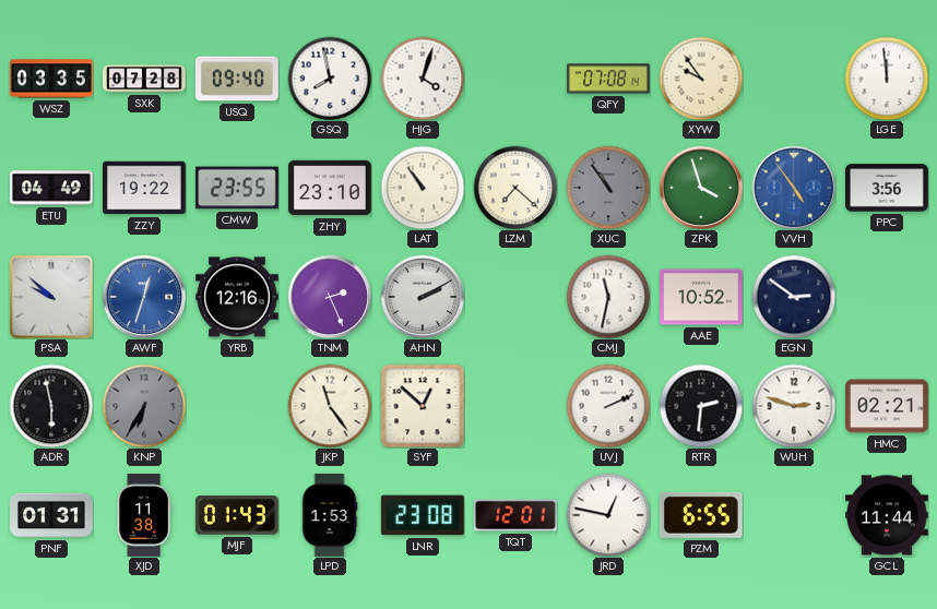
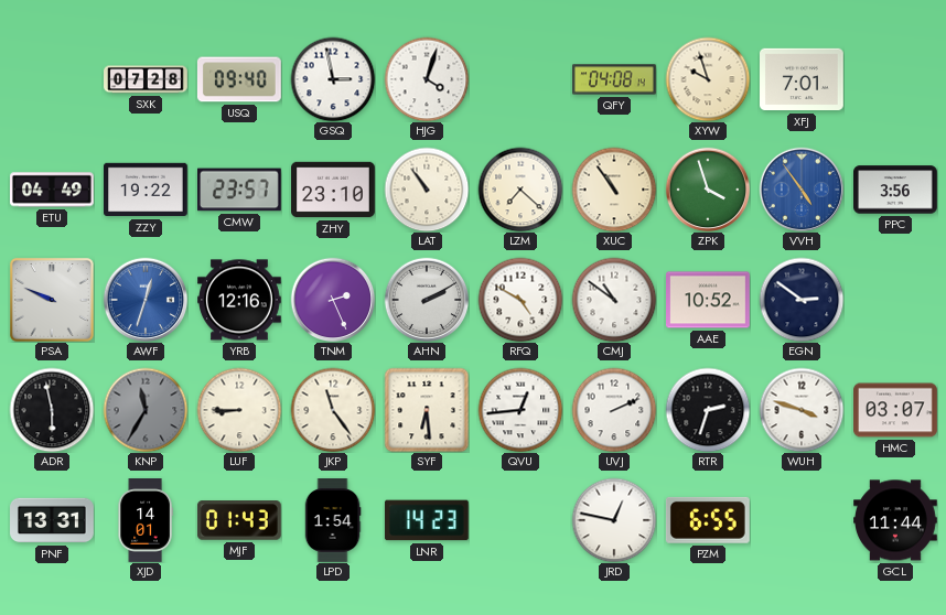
WSZ: 03:35 -> none
GSQ: 7:58 -> 2:58
QFY: 07:08 -> 04:08
XYW: 9:54 -> 9:57
XFJ: none -> 7:01
LGE: 11:59 -> none
CMW: 23:55 -> 23:57
XUC dial: grey -> cream
PSA: 9:52 -> 9:49
RFQ: none -> 4:50
CMJ: 11:32 -> 10:51
KNP: 6:35 -> 11:35
LUF: none -> 8:45
SYF: 12:52 -> 6:29
QVU: none -> 12:44
RTR: 2:31 -> 2:33
WUH: 2:48 -> 3:48
HMC: 02:21 -> 03:07
PNF: 01:31 -> 13:31
XJD: 11:38 -> 14:01
LPD: 1:53 -> 1:54
LNR: 23:08 -> 14:23
TQT: 12:01 -> none
